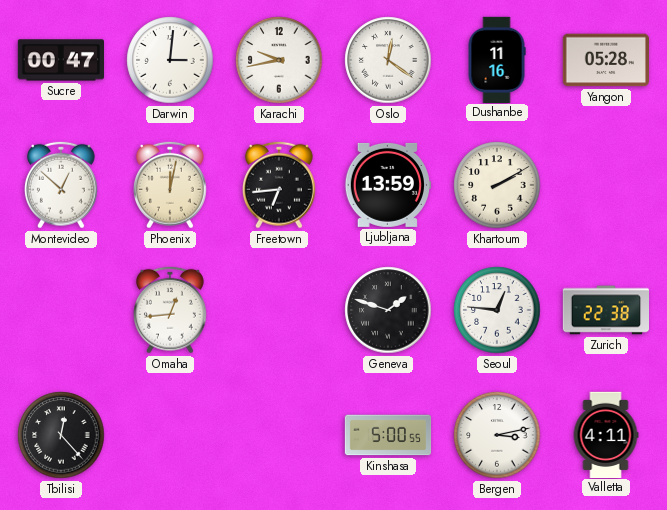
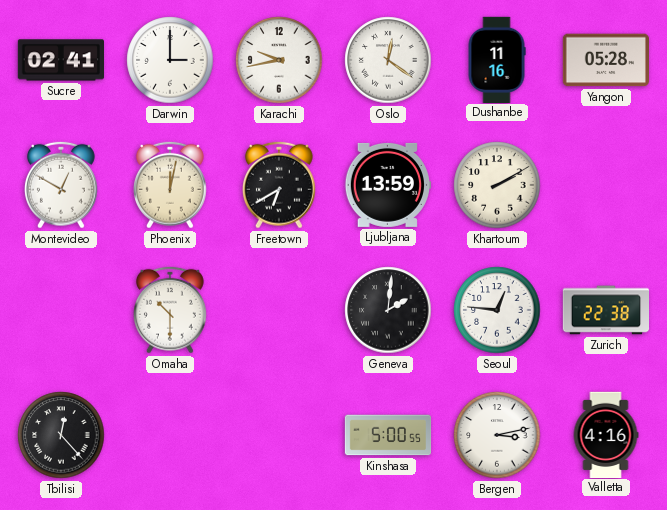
Sucre: 00:47 -> 02:41
Darwin: 3:01 -> 3:00
Montevideo: 12:52 -> 12:50
Freetown: 6:44 -> 6:40
Omaha: 12:44 -> 10:30
Geneva: 1:48 -> 2:01
Valletta: 4:11 -> 4:16
